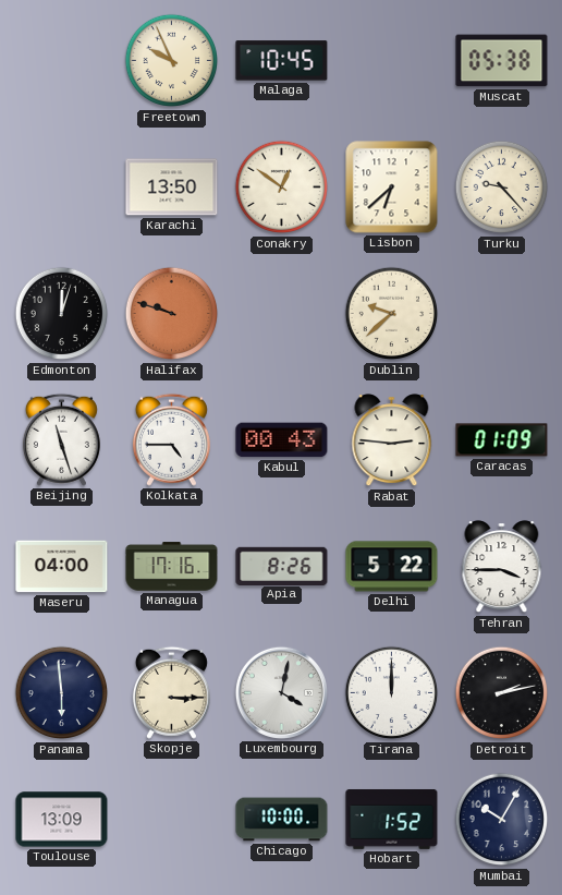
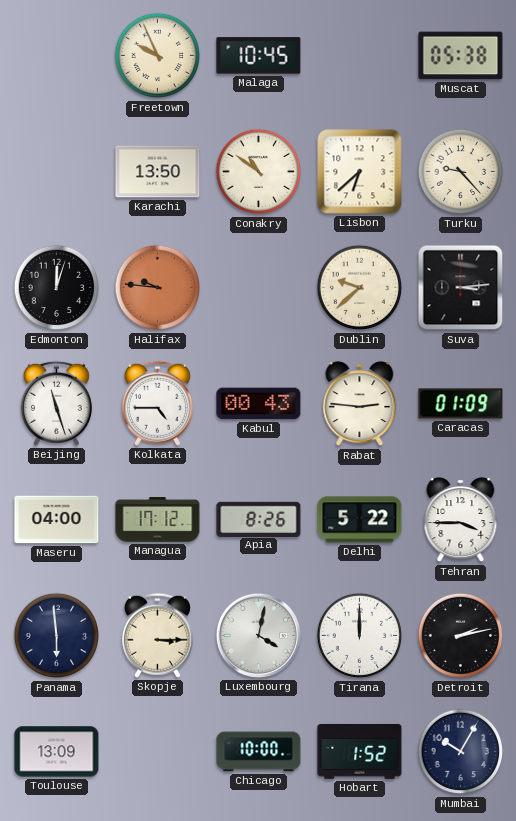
Conakry: 12:51 -> 10:51
Halifax: 9:48 -> 9:46
Suva: none -> 3:14
Managua: 17:16 -> 17:12
